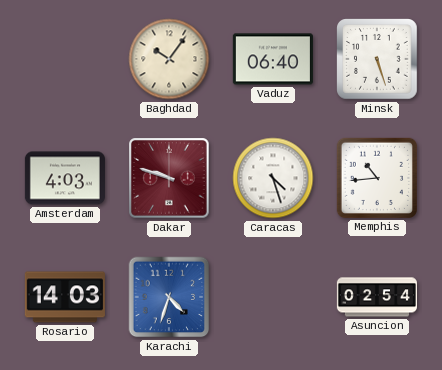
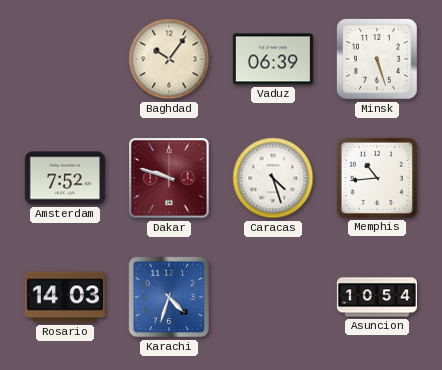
Vaduz: 06:40 -> 06:39
Amsterdam: 4:03 -> 7:52
Asuncion: 02:54 -> 10:54
